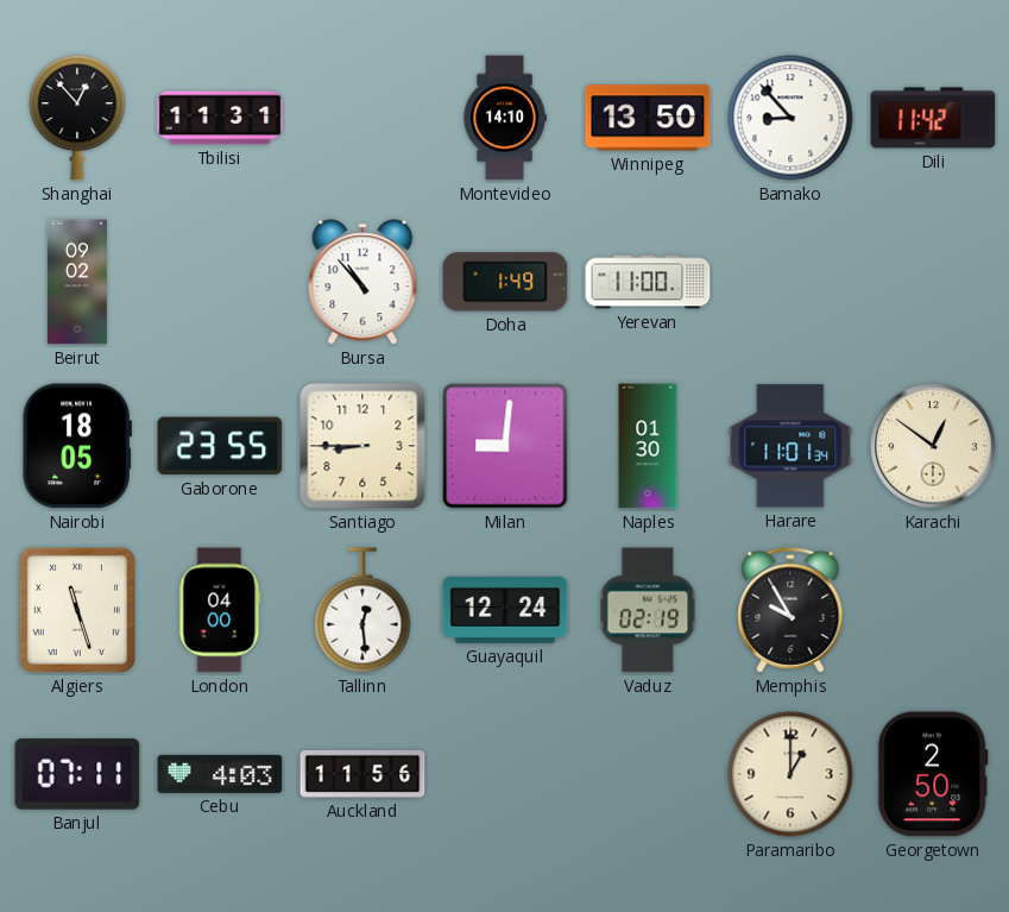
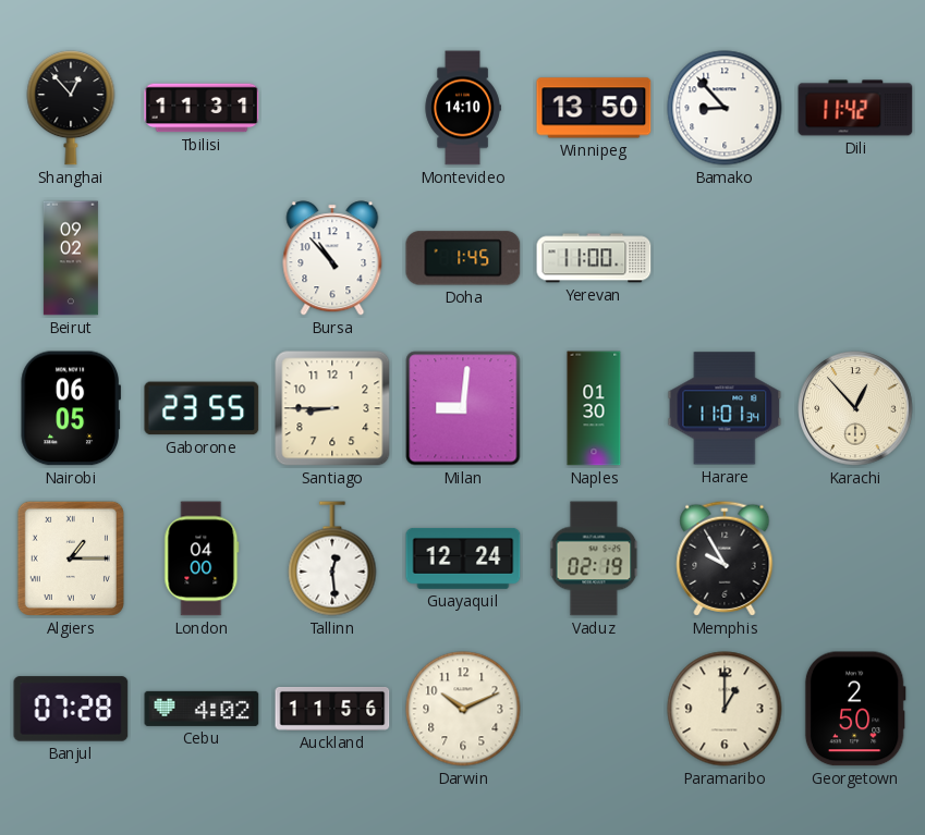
Doha: 1:49 -> 1:45
Nairobi: 18:05 -> 06:05
Karachi: 12:51 -> 12:53
Algiers: 11:27 -> 1:15
Banjul: 07:11 -> 07:28
Cebu: 4:03 -> 4:02
Darwin: none -> 10:11
